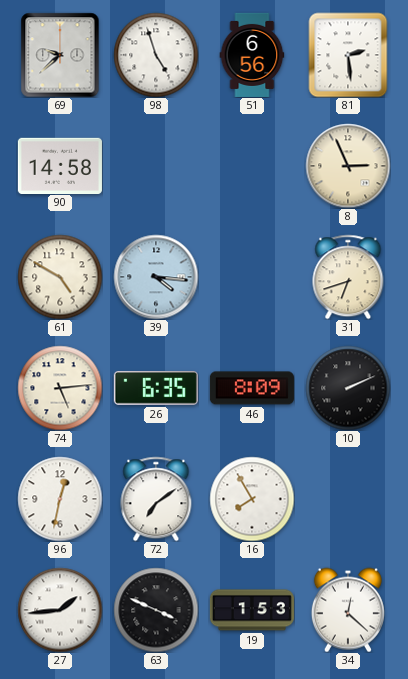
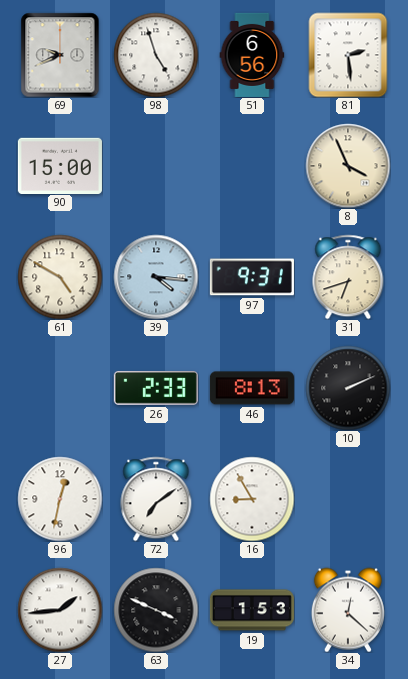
69: 9:38 -> 9:41
90: 14:58 -> 15:00
8: 2:56 -> 3:56
97: none -> 9:31
74: 5:14 -> none
26: 6:35 -> 2:33
46: 8:09 -> 8:13
16: 7:55 -> 8:55
